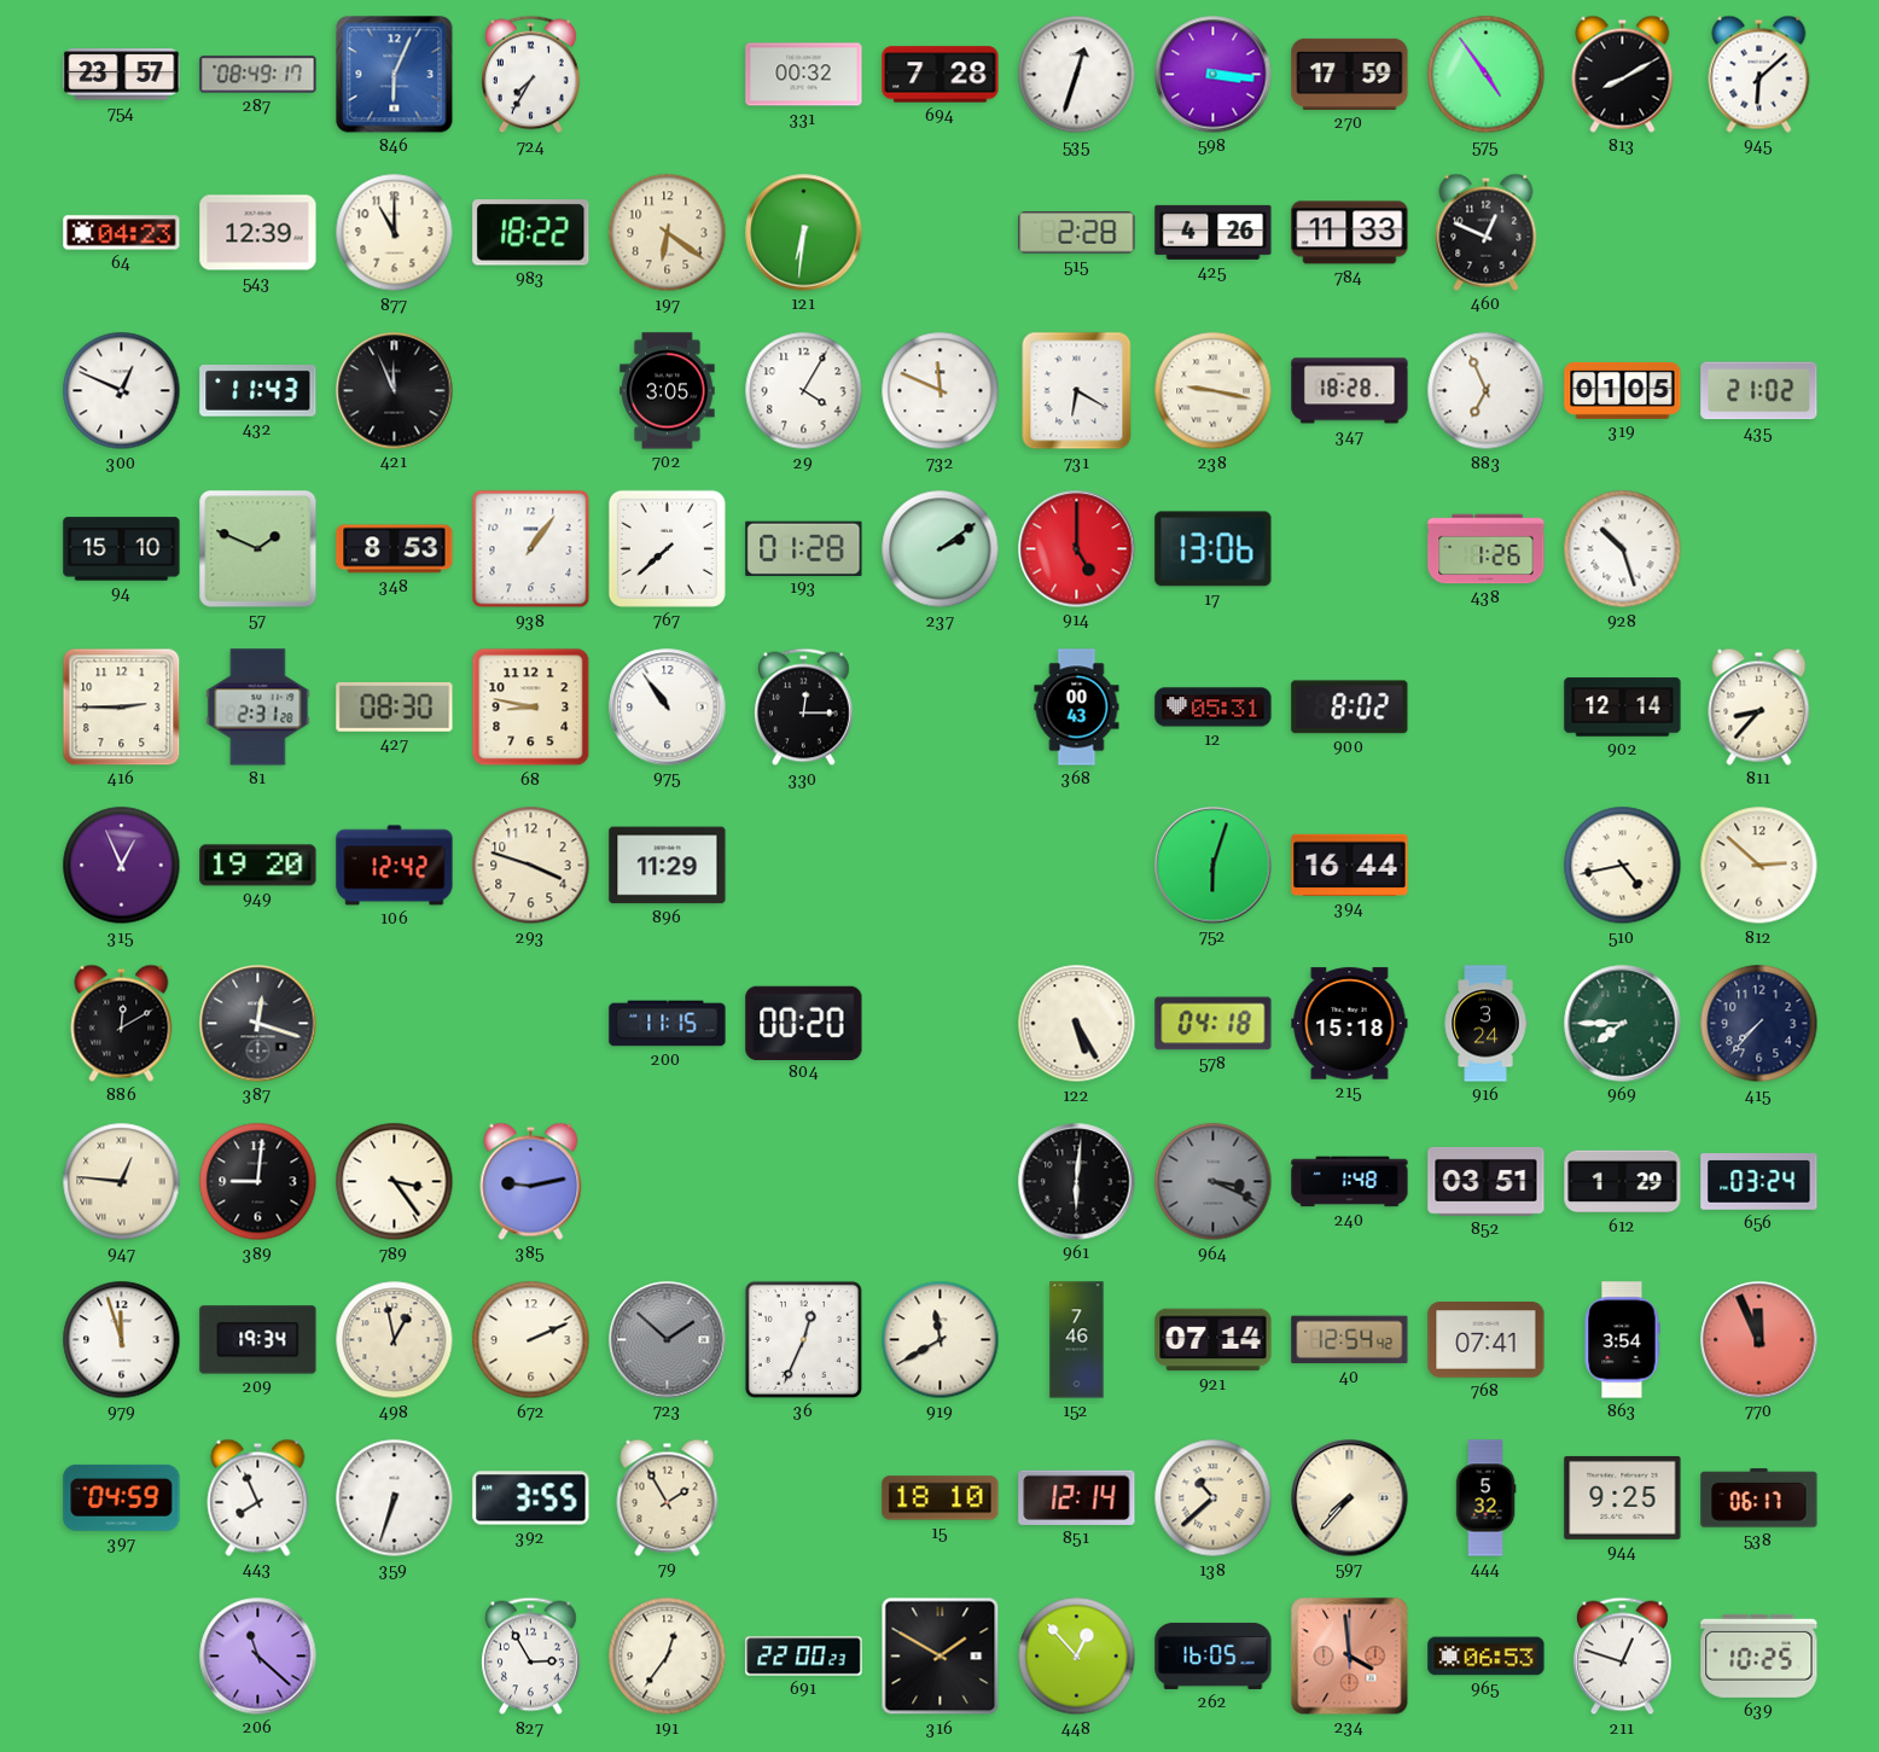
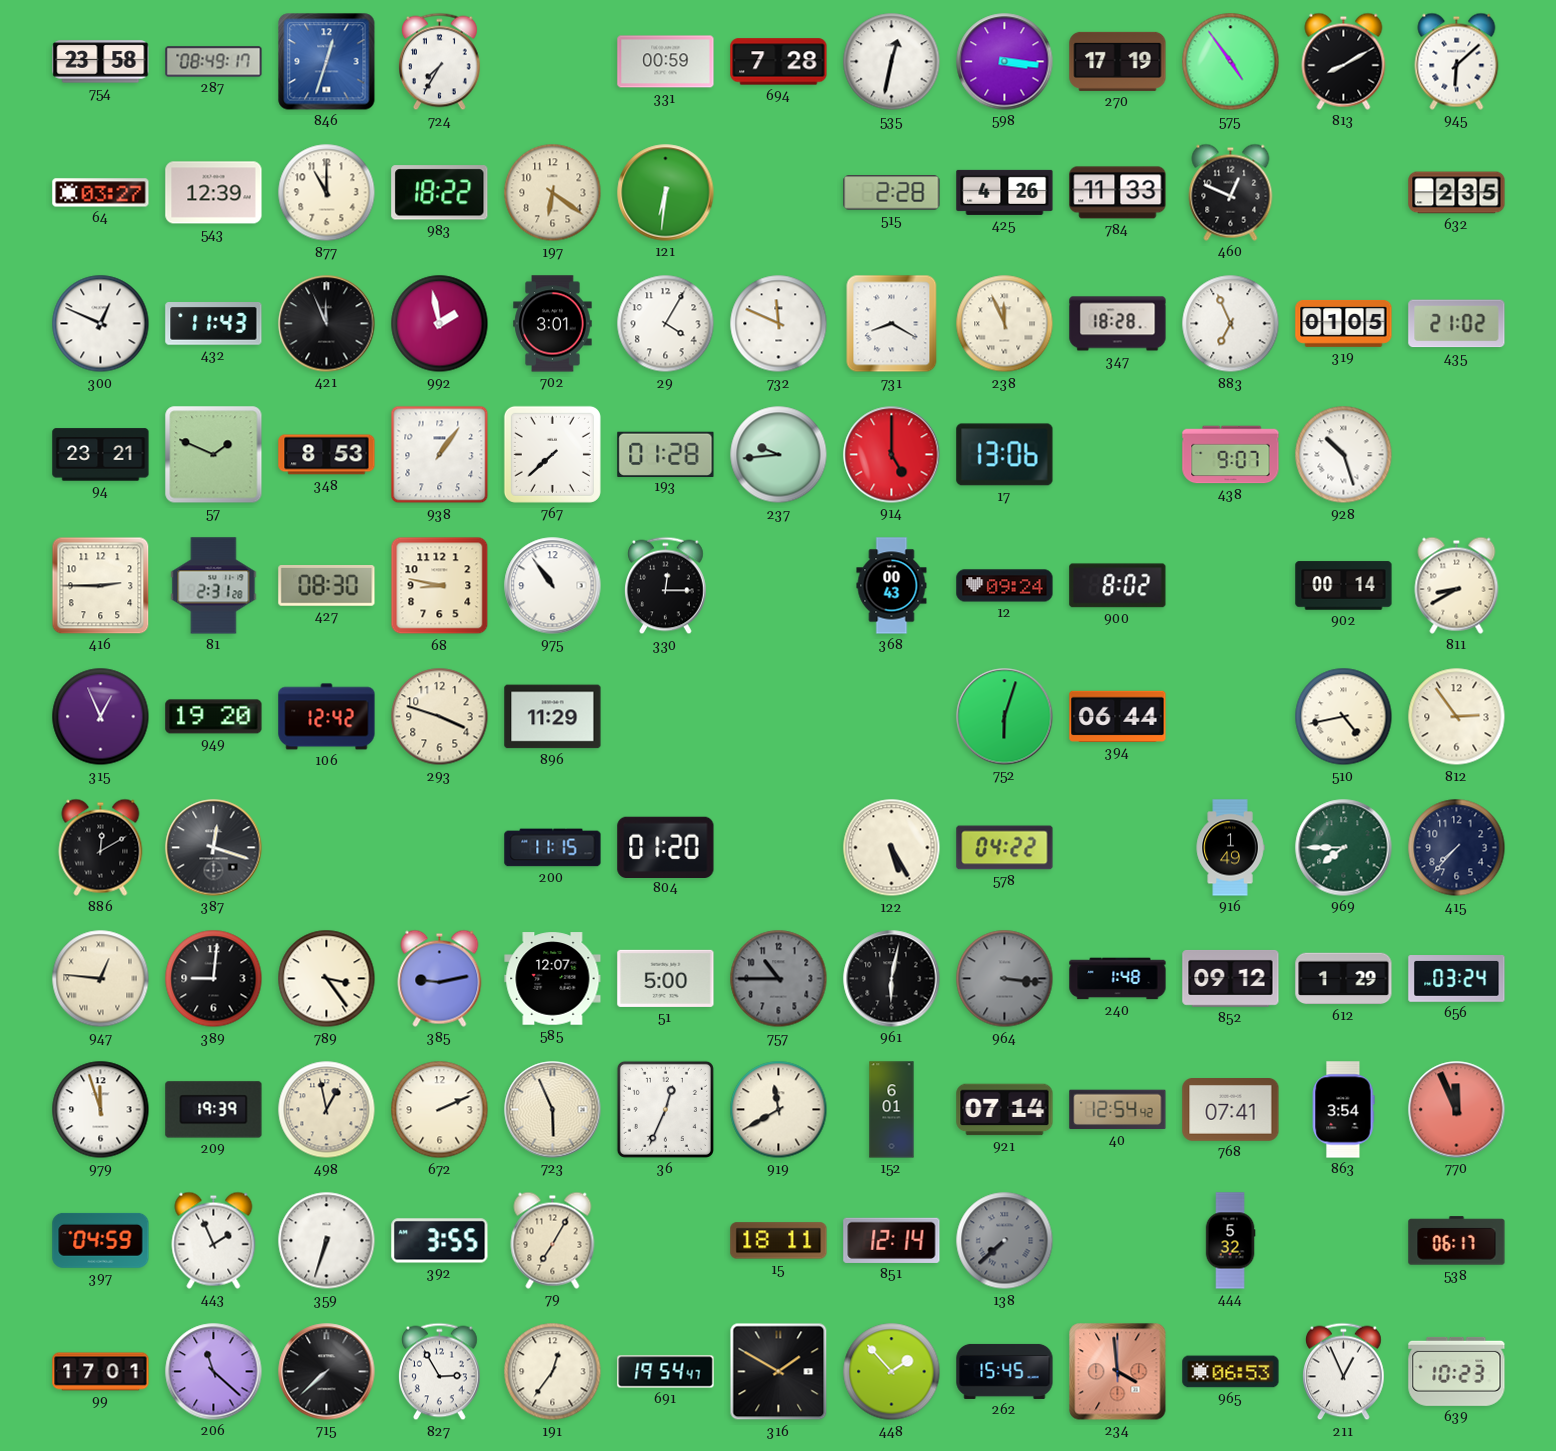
754: 23:57 -> 23:58
846: 6:04 -> 12:33
331: 00:32 -> 00:59
535: 12:33 -> 12:32
270: 17:59 -> 17:19
64: 04:23 -> 03:27
632: none -> 2:35
992: none -> 1:58
702: 3:05 -> 3:01
731: 6:20 -> 8:20
238: 9:17 -> 11:56
94: 15:10 -> 23:21
237: 2:09 -> 9:44
438: 1:26 -> 9:07
12: 05:31 -> 09:24
902: 12:14 -> 00:14
811: 8:37 -> 8:40
394: 16:44 -> 06:44
812: 2:52 -> 2:54
804: 00:20 -> 01:20
578: 04:18 -> 04:22
215: 15:18 -> none
916: 3:24 -> 1:49
585: none -> 12:07
51: none -> 5:00
757: none -> 10:45
961: 6:01 -> 6:02
964: 3:19 -> 3:16
852: 03:51 -> 09:12
209: 19:34 -> 19:39
723: 1:52 -> 5:56
723 dial: grey -> cream
152: 7:46 -> 6:01
443: 7:56 -> 1:56
79: 1:55 -> 7:05
15: 18:10 -> 18:11
138: 10:38 -> 7:38
138 dial: cream -> grey
597: 7:37 -> none
944: 9:25 -> none
99: none -> 17:01
715: none -> 7:38
691: 22:00 -> 19:54
448: 12:53 -> 1:53
262: 16:05 -> 15:45
211: 12:48 -> 12:56
639: 10:25 -> 10:23
